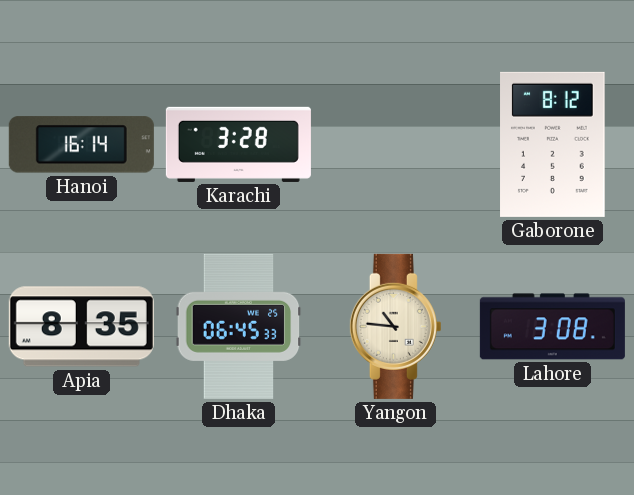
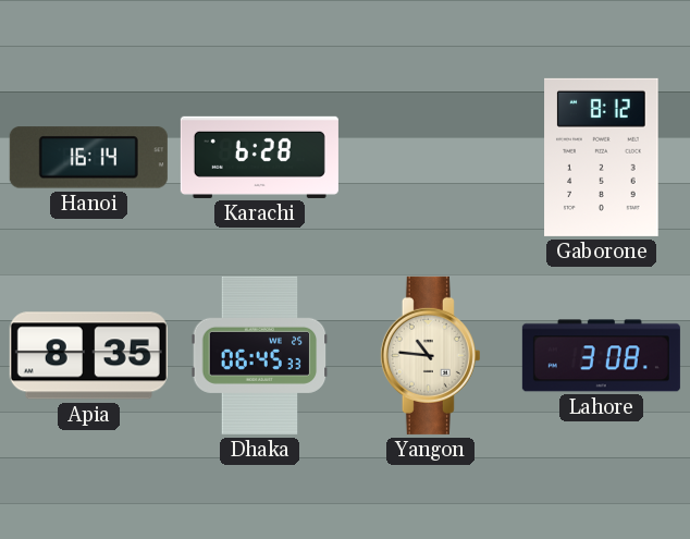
Karachi: 3:28 -> 6:28
